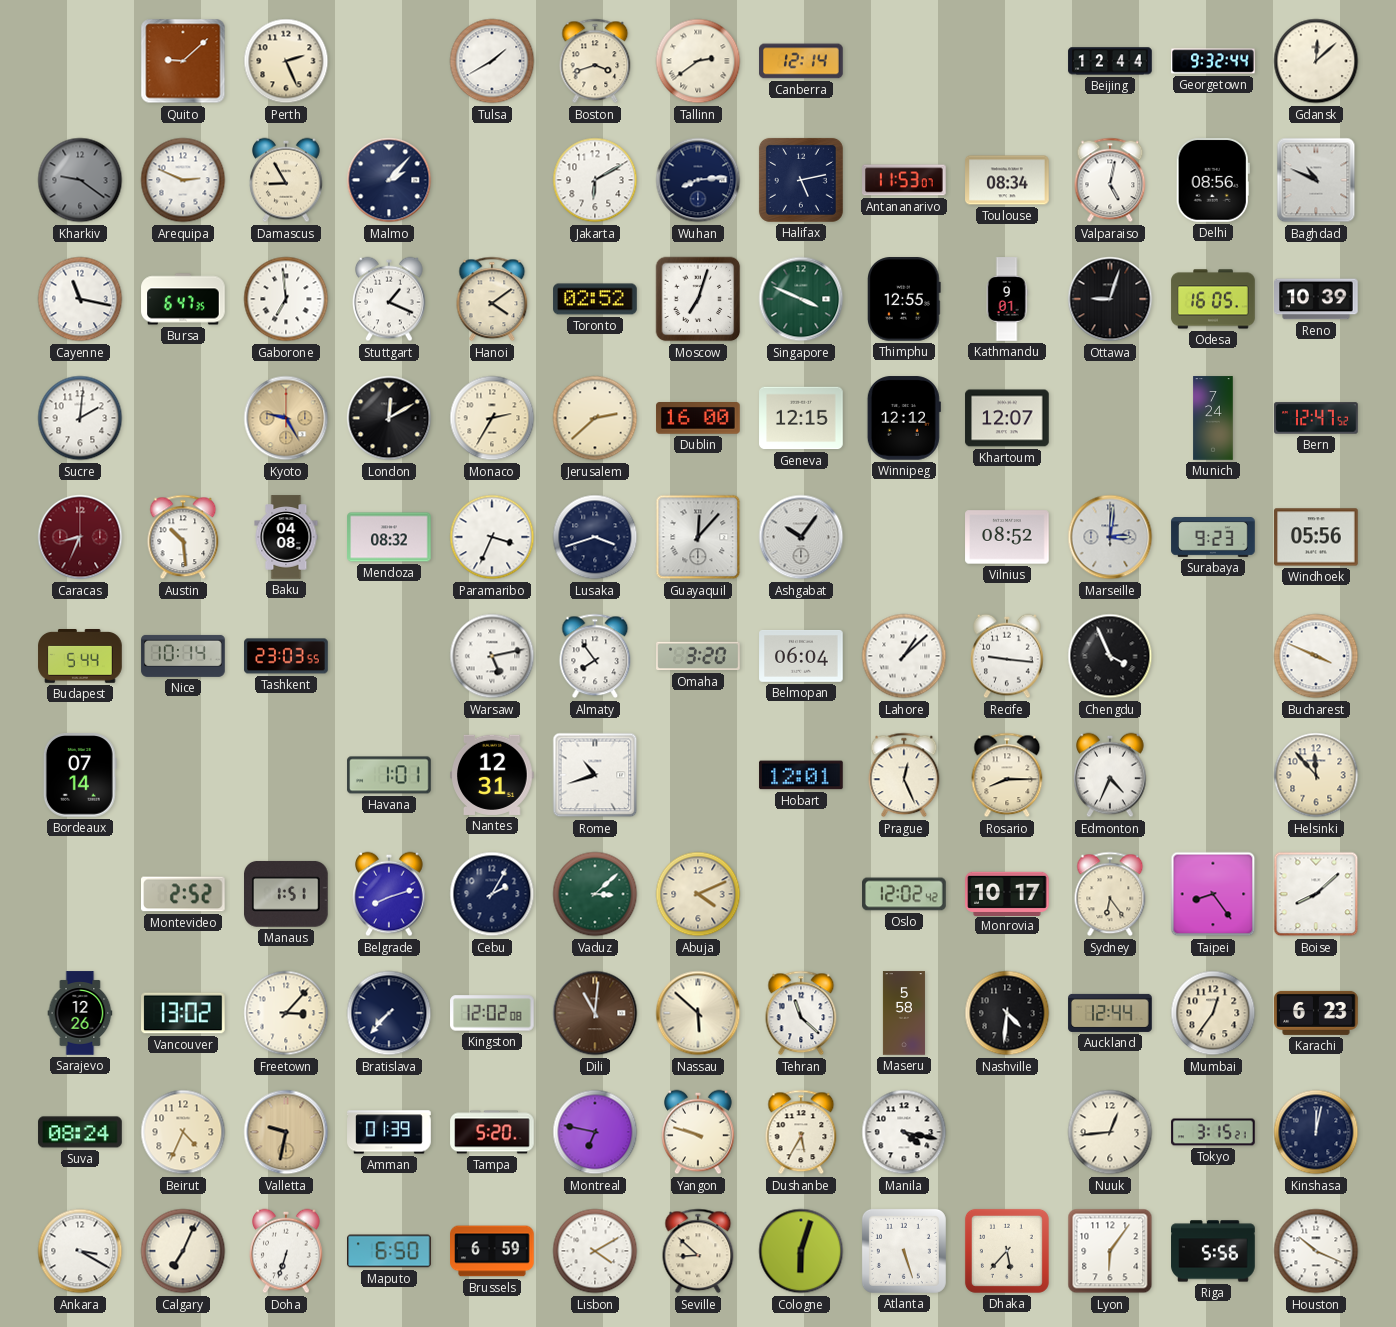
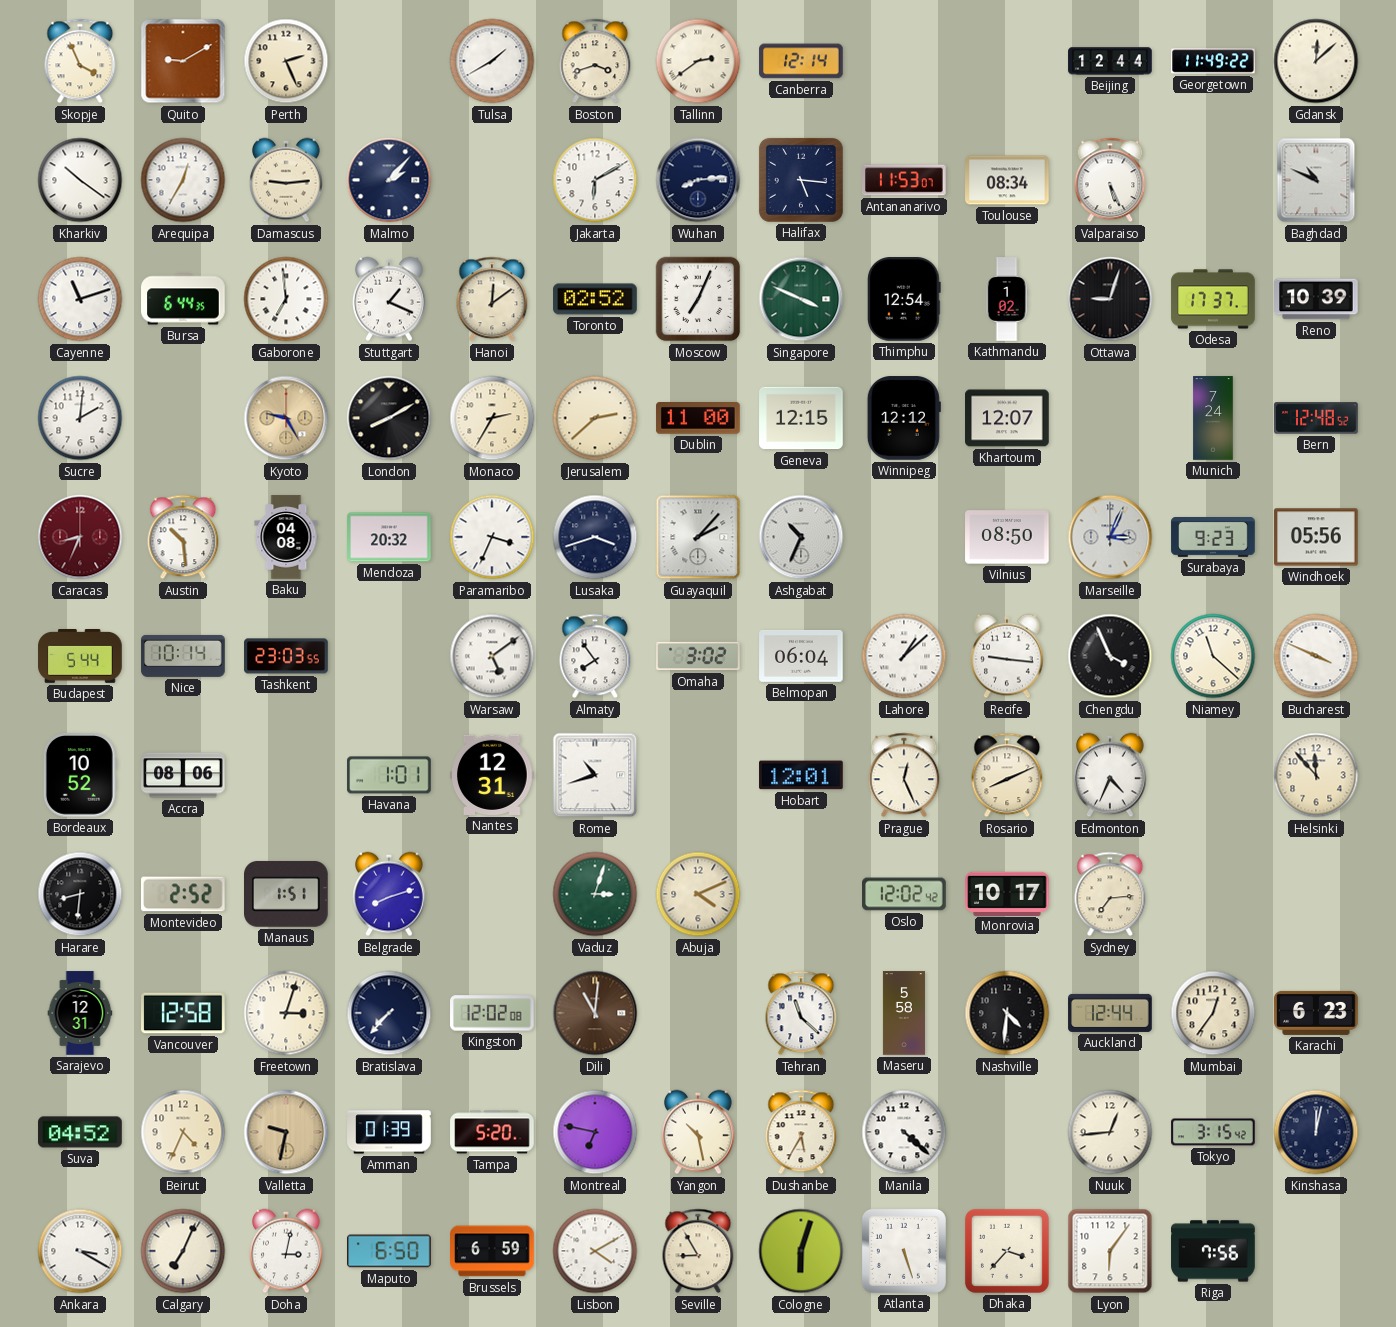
Skopje: none -> 3:56
Quito: 9:08 -> 9:10
Georgetown: 9:32 -> 11:49
Kharkiv: 9:21 -> 10:21
Kharkiv dial: grey -> white
Arequipa: 2:49 -> 12:35
Damascus: 8:55 -> 9:14
Halifax: 5:13 -> 5:16
Valparaiso: 5:02 -> 5:26
Delhi: 08:56 -> none
Cayenne: 11:17 -> 11:12
Bursa: 6:47 -> 6:44
Hanoi: 4:09 -> 12:09
Moscow: 7:03 -> 7:04
Thimphu: 12:55 -> 12:54
Kathmandu: 9:01 -> 1:02
Odesa: 16:05 -> 17:37
London: 12:10 -> 8:10
Dublin: 16:00 -> 11:00
Bern: 12:47 -> 12:48
Mendoza: 08:32 -> 20:32
Guayaquil: 12:07 -> 2:07
Ashgabat: 10:06 -> 10:34
Vilnius: 08:52 -> 08:50
Marseille: 3:01 -> 3:04
Warsaw: 5:13 -> 5:09
Omaha: 3:20 -> 3:02
Niamey: none -> 11:22
Bordeaux: 07:14 -> 10:52
Accra: none -> 08:06
Rosario: 8:15 -> 8:11
Harare: none -> 8:31
Cebu: 2:05 -> none
Vaduz: 3:08 -> 3:03
Sydney: 6:24 -> 7:14
Taipei: 8:24 -> none
Boise: 8:08 -> none
Sarajevo: 12:26 -> 12:31
Vancouver: 13:02 -> 12:58
Freetown: 3:07 -> 3:03
Nassau: 5:52 -> none
Suva: 08:24 -> 04:52
Yangon: 9:48 -> 10:28
Manila: 4:17 -> 4:22
Tokyo: 3:15:21 -> 3:15:42
Doha: 6:33 -> 3:02
Seville: 8:52 -> 8:55
Dhaka: 5:37 -> 3:37
Riga: 5:56 -> 7:56
Houston: 10:19 -> none
